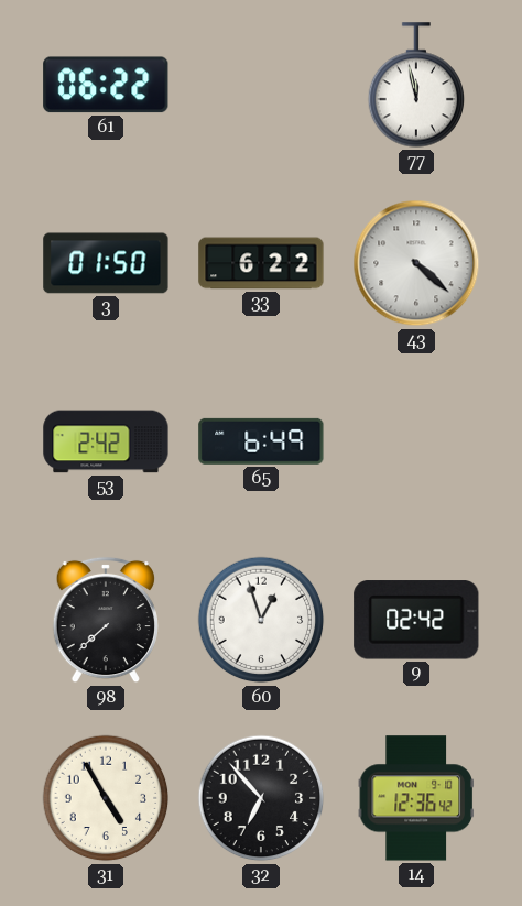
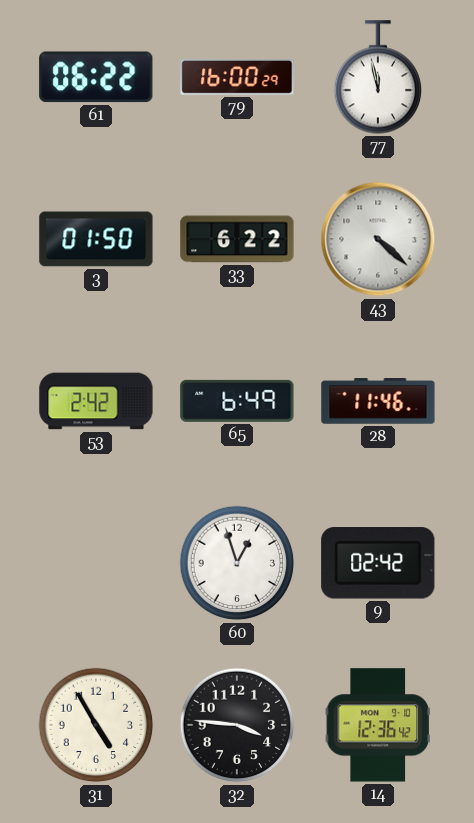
79: none -> 16:00
28: none -> 11:46
98: 7:38 -> none
32: 6:53 -> 3:46
